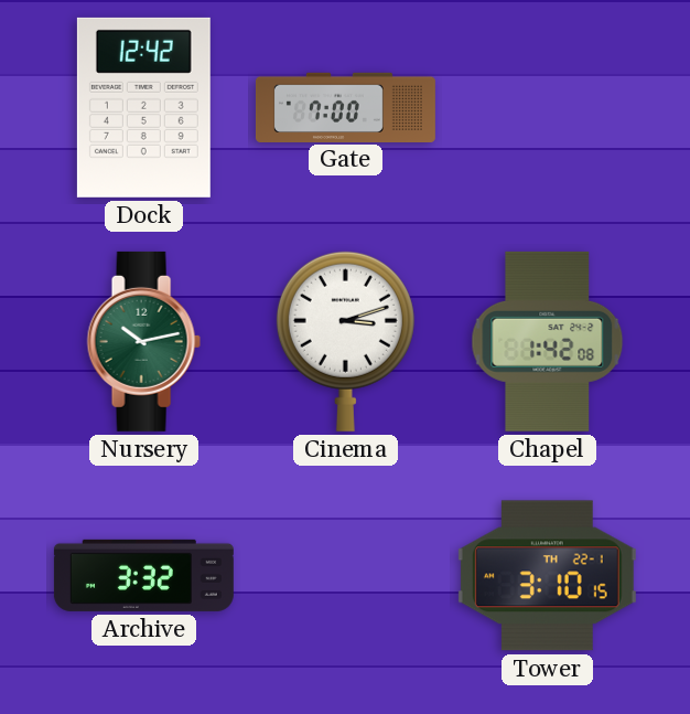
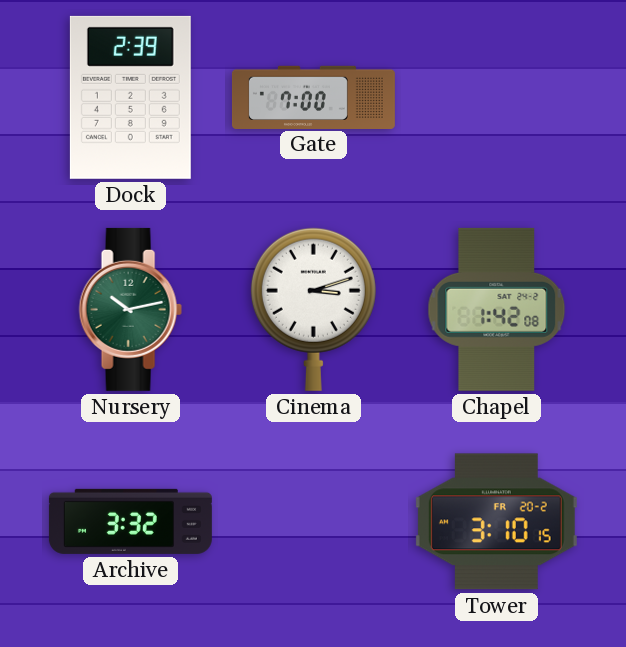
Dock: 12:42 -> 2:39
Tower date: TH 22-1 -> FR 20-2
